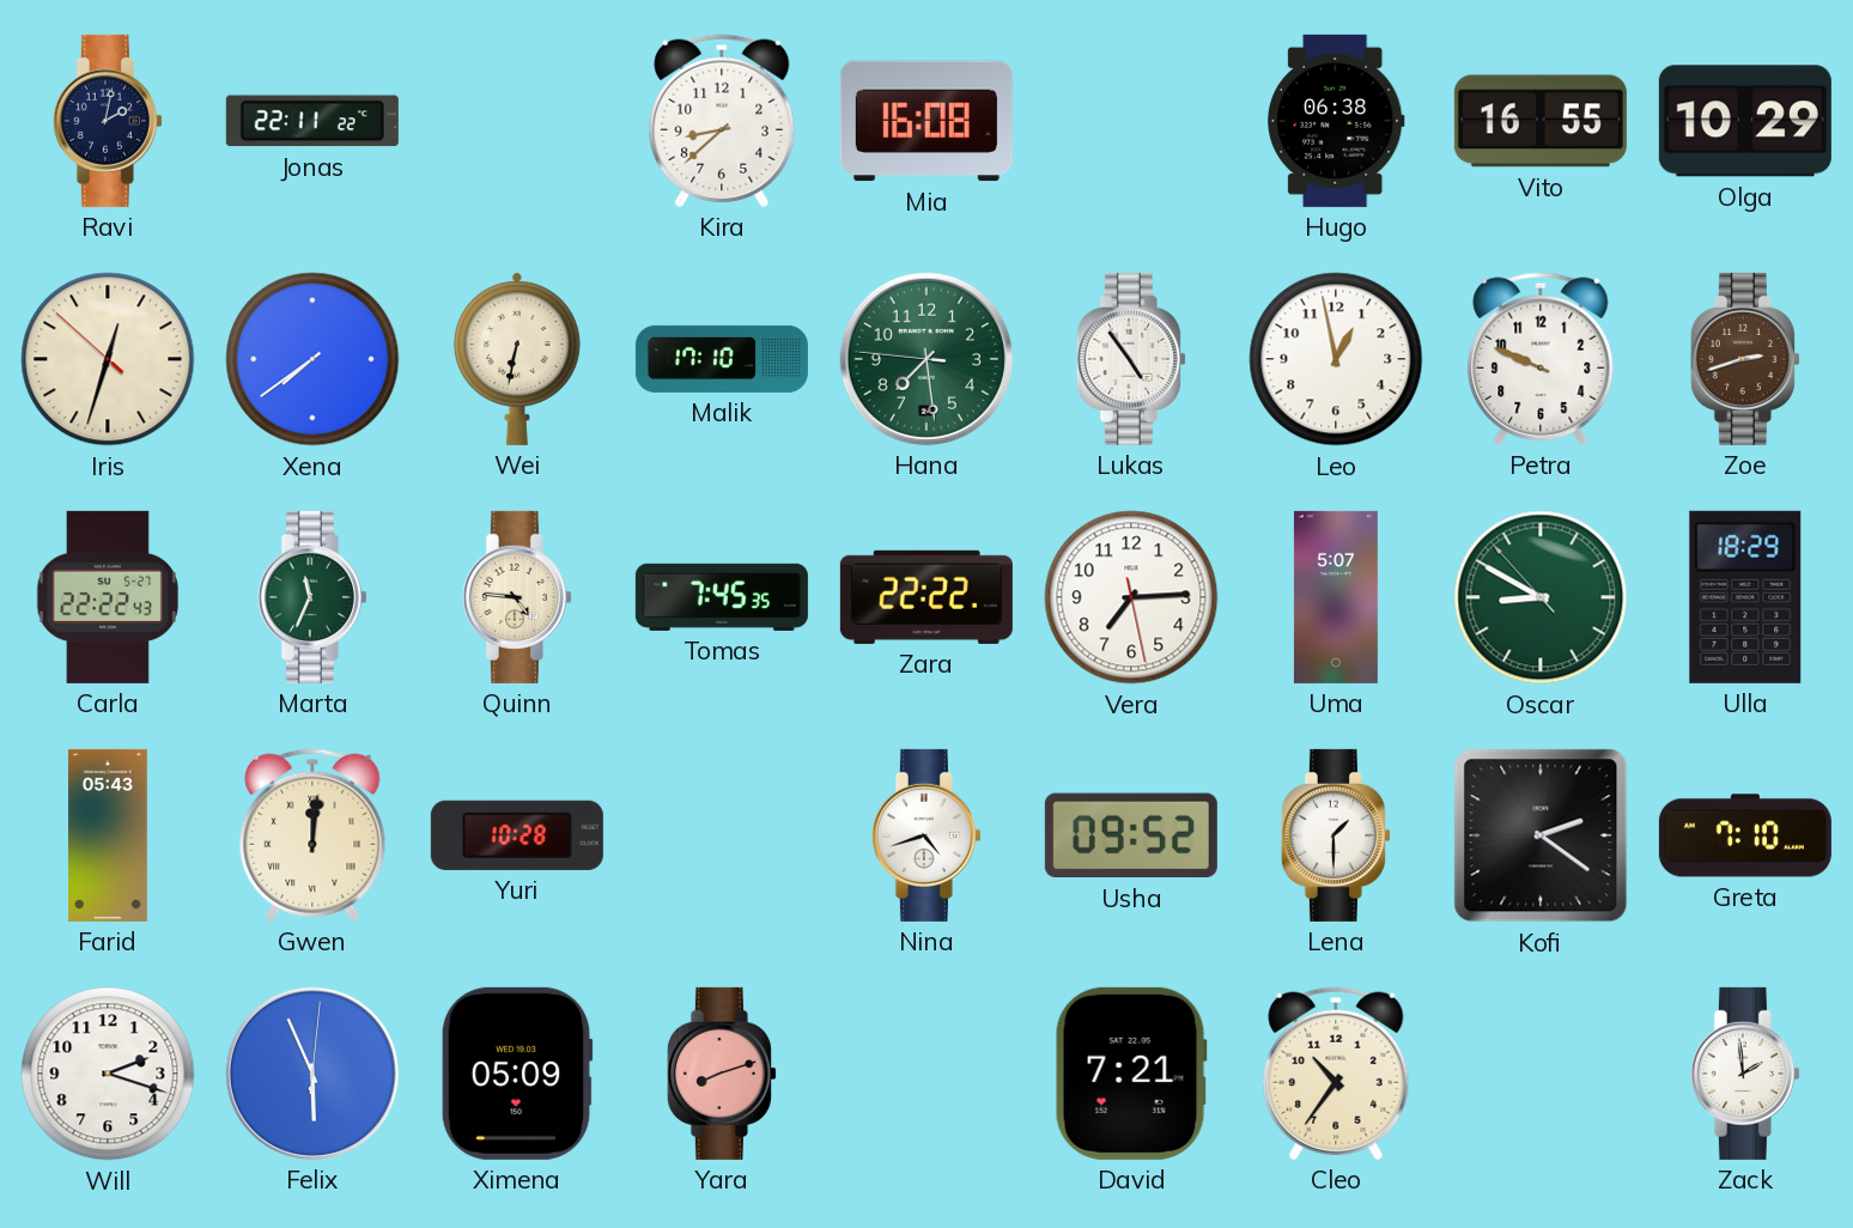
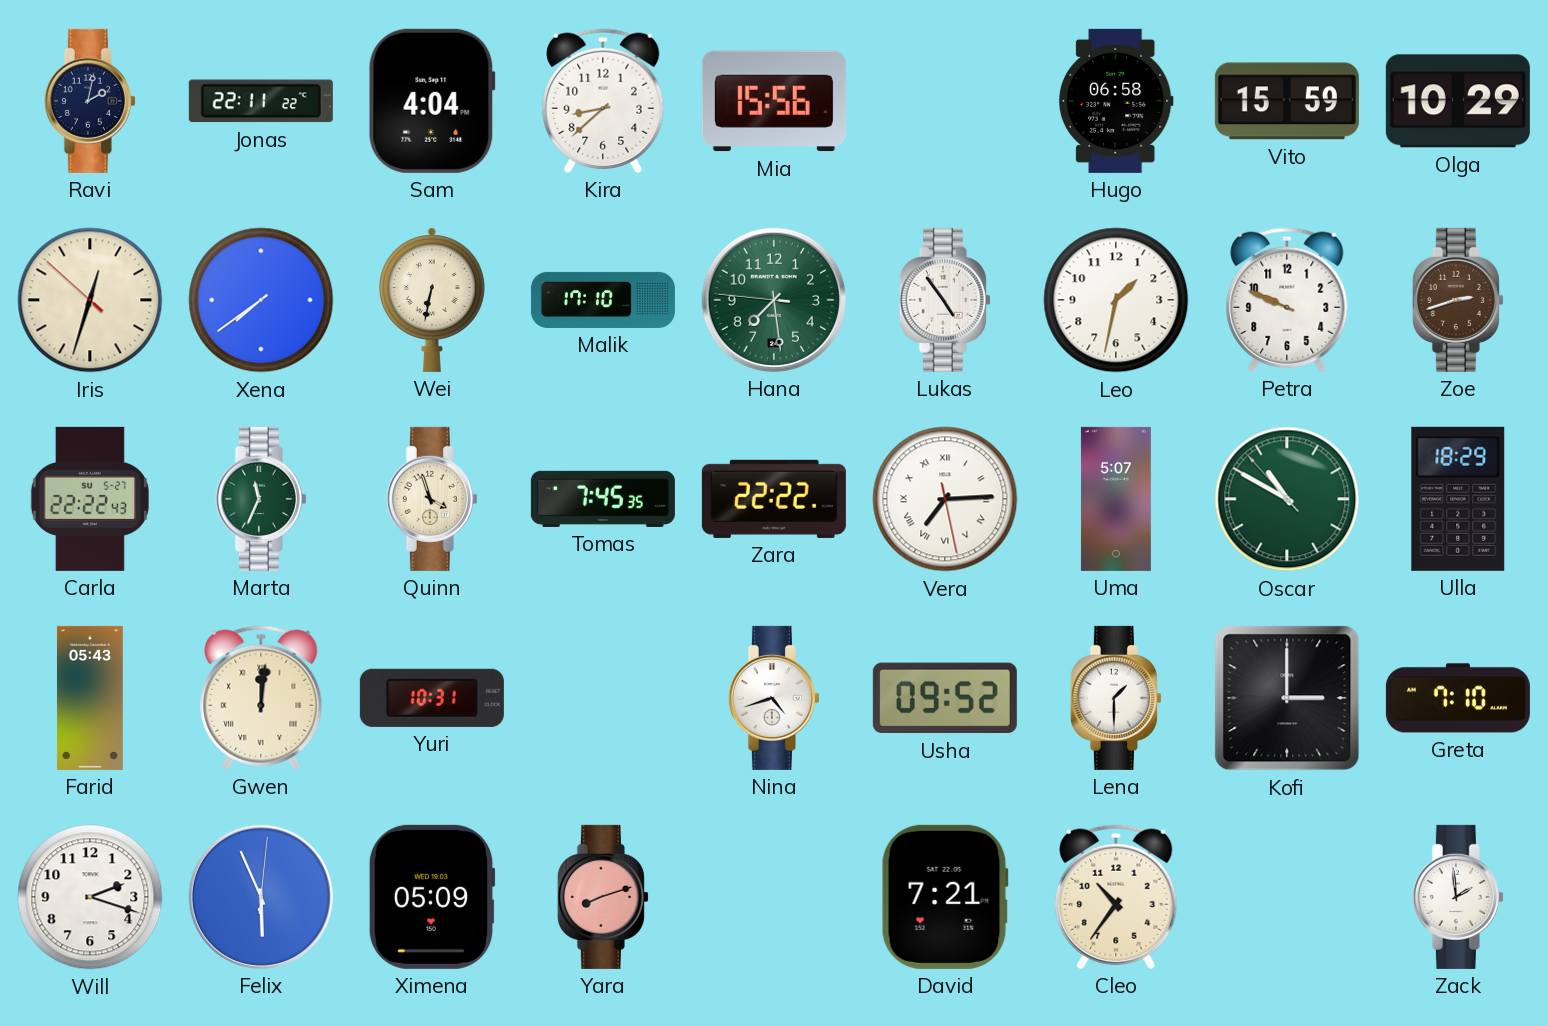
Sam: none -> 4:04
Mia: 16:08 -> 15:56
Hugo: 06:38 -> 06:58
Vito: 16:55 -> 15:59
Leo: 12:58 -> 1:32
Quinn: 4:46 -> 3:57
Vera numerals: Arabic -> Roman
Oscar: 8:49 -> 10:49
Yuri: 10:28 -> 10:31
Kofi: 2:21 -> 3:00
